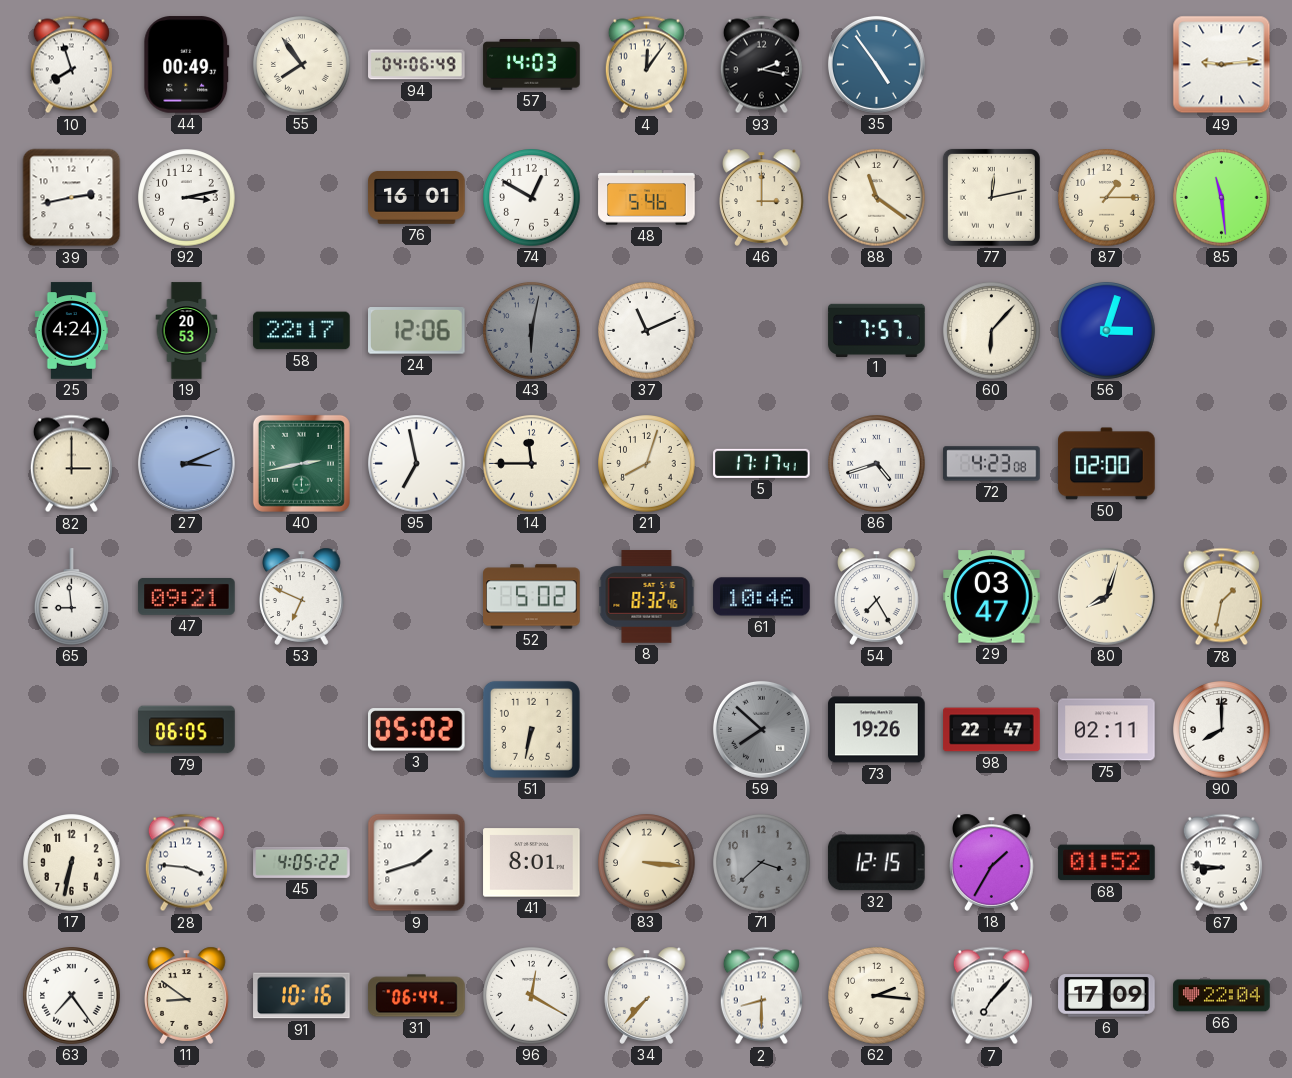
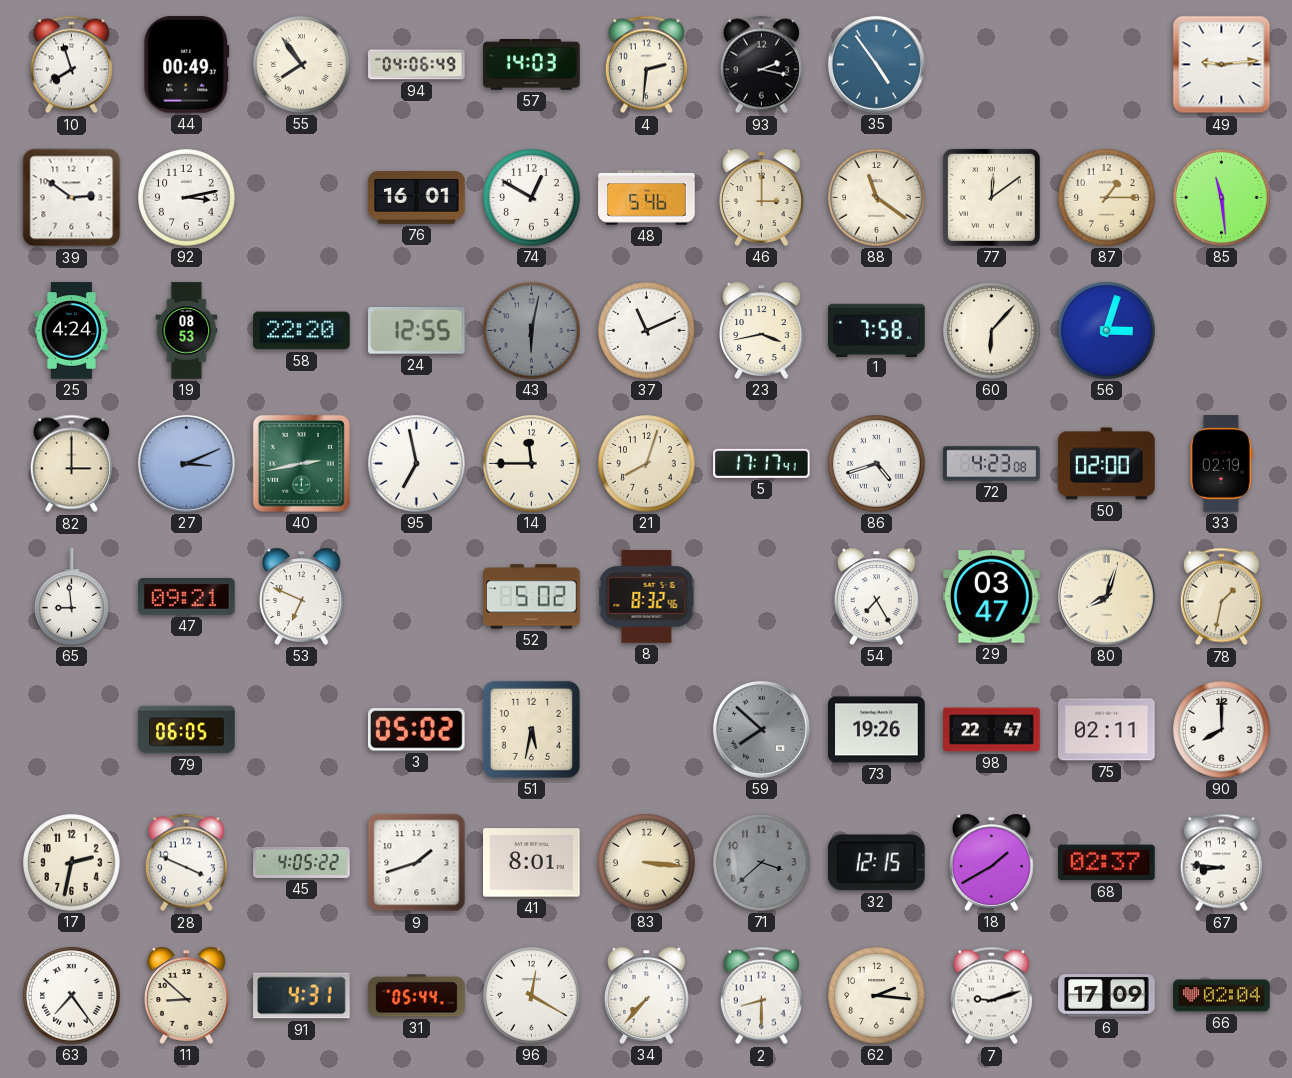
4: 12:06 -> 2:31
39: 2:43 -> 2:51
77: 12:13 -> 12:09
19: 20:53 -> 08:53
58: 22:17 -> 22:20
24: 12:06 -> 12:55
23: none -> 3:43
1: 7:57 -> 7:58
33: none -> 02:19
61: 10:46 -> none
51: 6:32 -> 5:32
17: 6:32 -> 2:32
28: 3:46 -> 3:49
18: 1:35 -> 1:40
68: 01:52 -> 02:37
11: 8:51 -> 8:52
91: 10:16 -> 4:31
31: 06:44 -> 05:44
7: 7:07 -> 9:12
66: 22:04 -> 02:04
